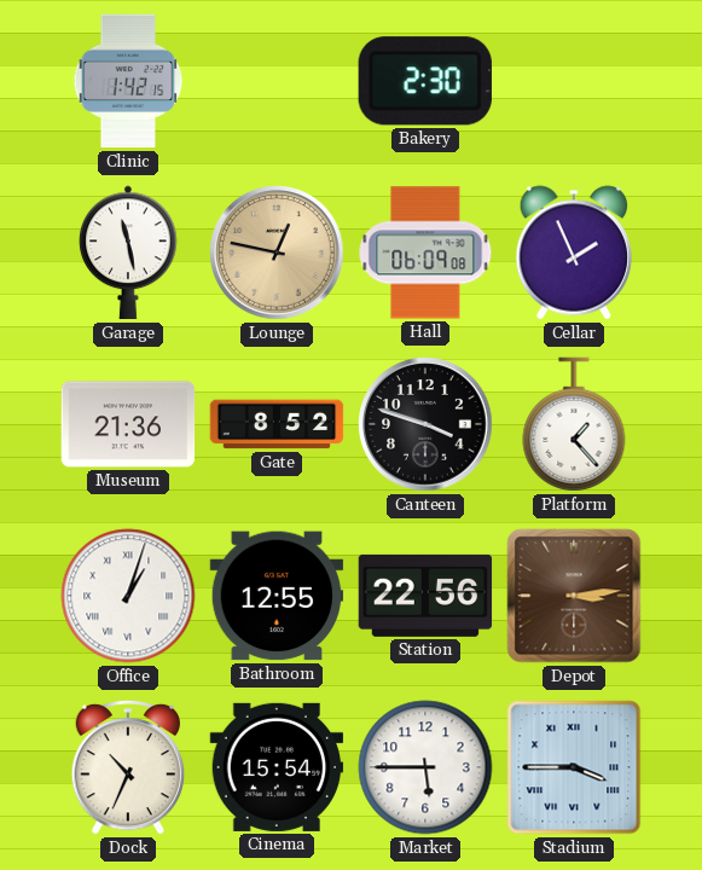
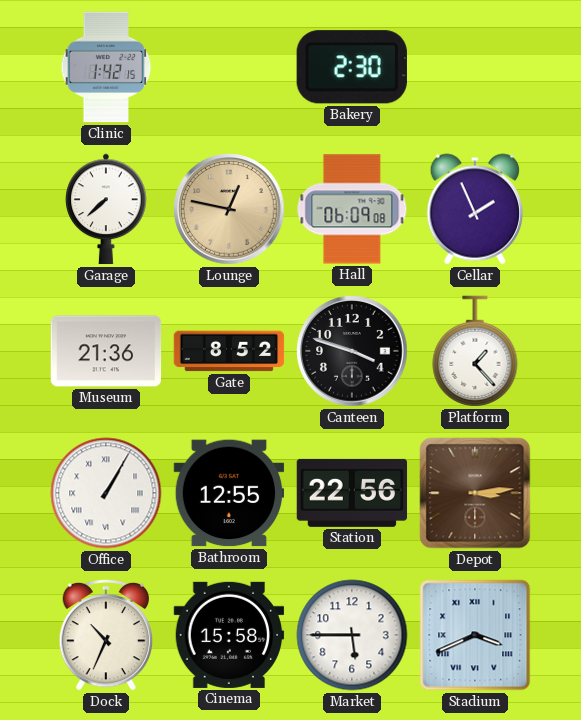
Garage: 11:28 -> 7:38
Office: 1:03 -> 1:05
Cinema: 15:54 -> 15:58
Stadium: 3:45 -> 3:41
